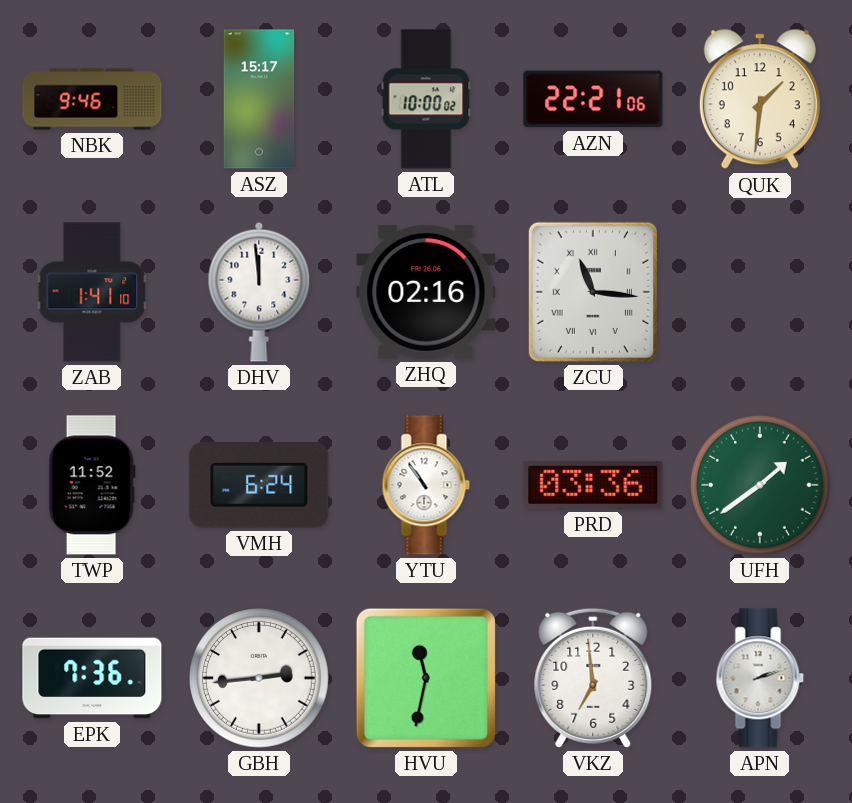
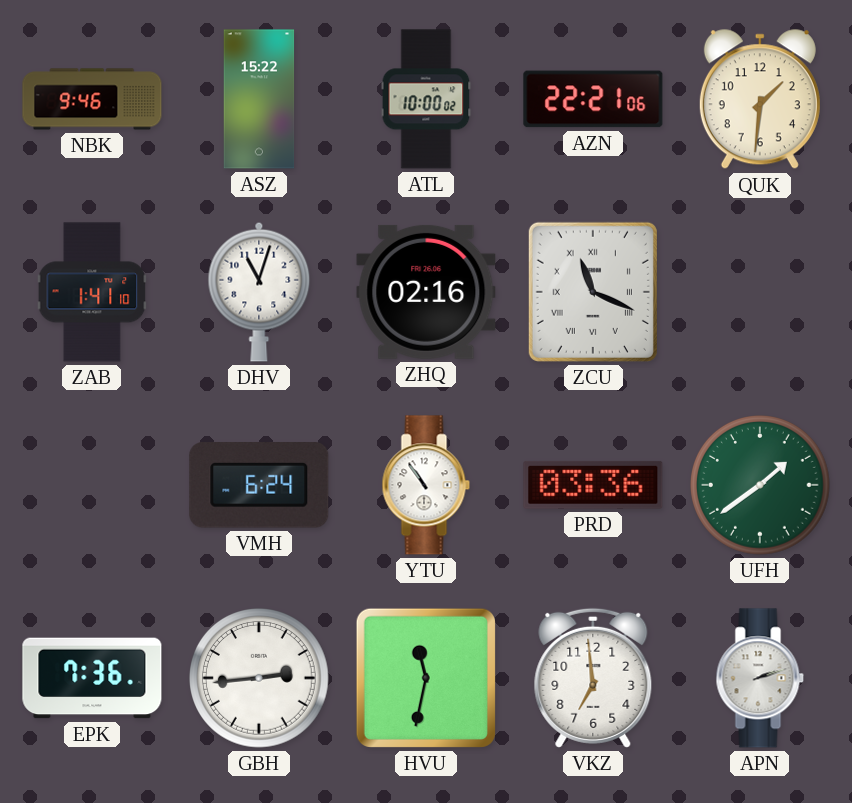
ASZ: 15:17 -> 15:22
DHV: 11:59 -> 11:03
ZCU: 11:16 -> 11:19
TWP: 11:52 -> none
